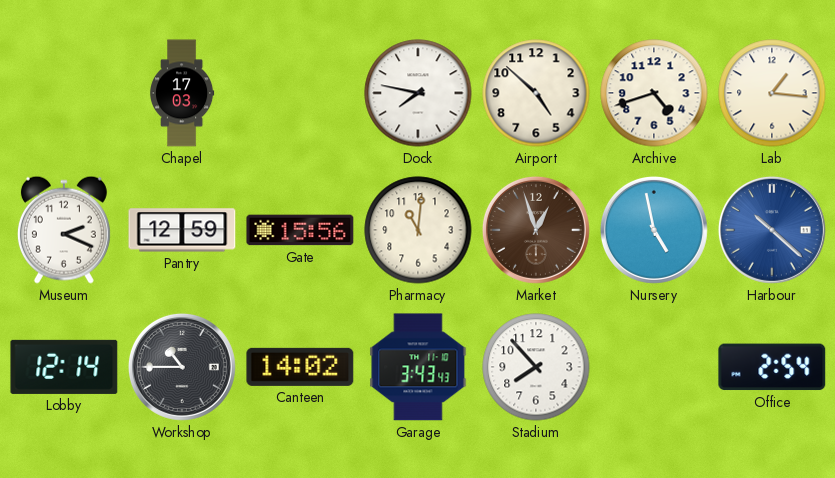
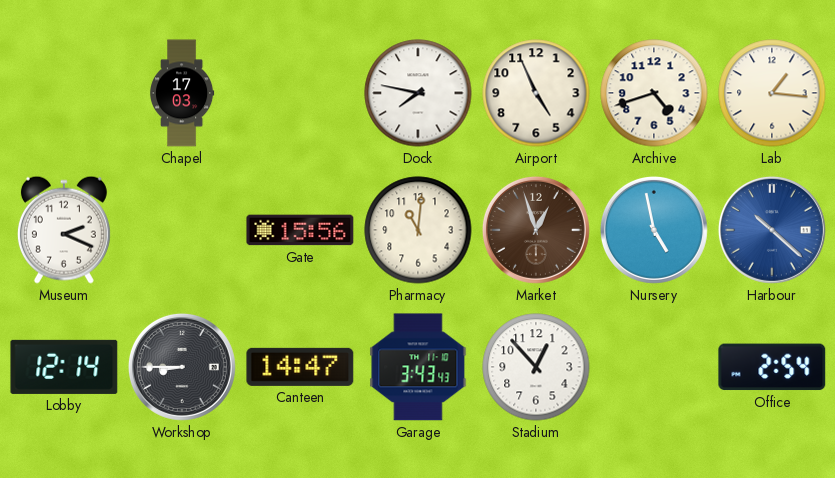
Airport: 4:52 -> 4:56
Pantry: 12:59 -> none
Workshop: 10:45 -> 8:45
Canteen: 14:02 -> 14:47
Stadium: 7:53 -> 12:53
